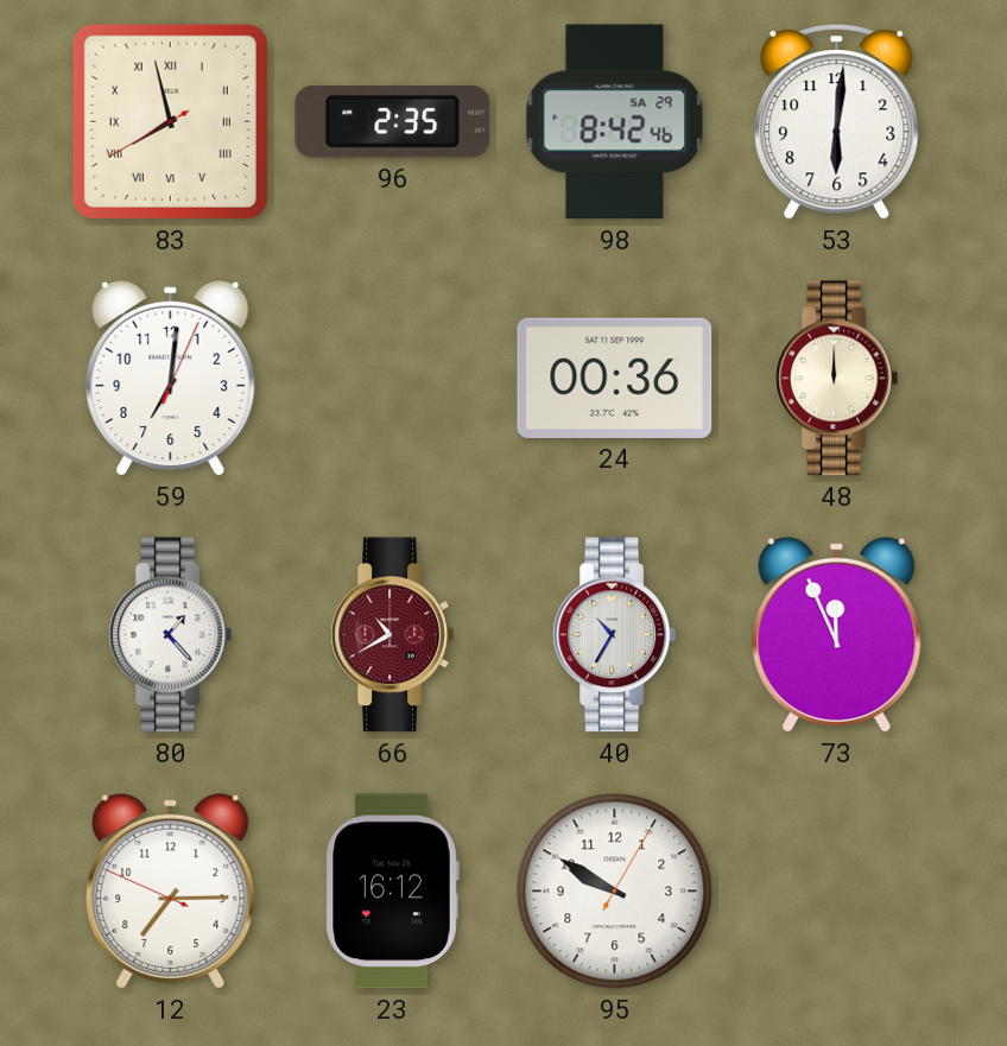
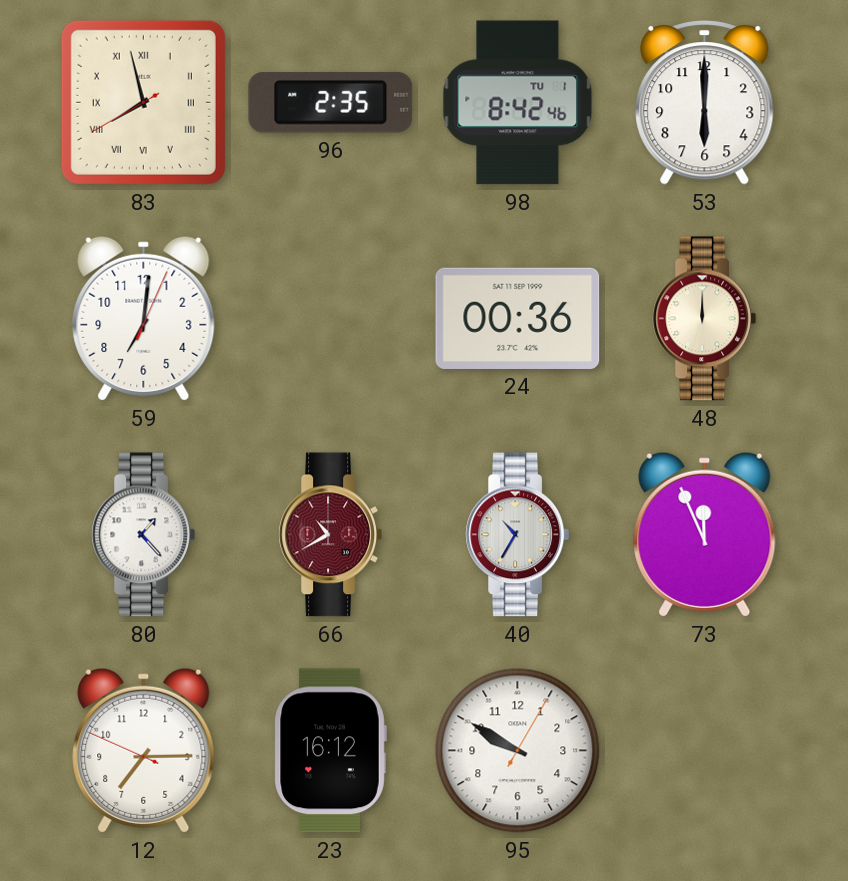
98 date: SA 29 -> TU 1
53: 6:01 -> 6:00
